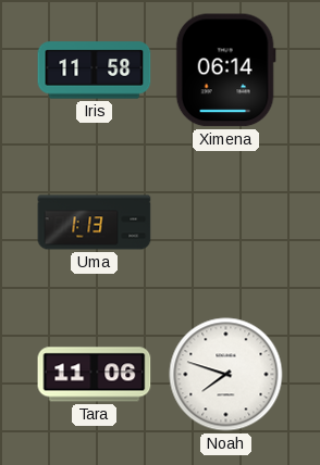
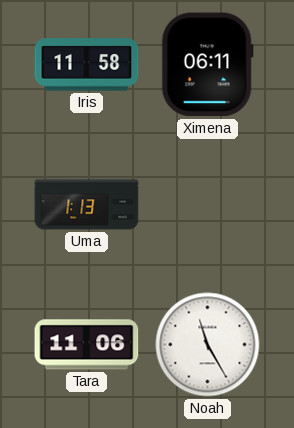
Ximena: 06:14 -> 06:11
Noah: 7:48 -> 11:25
